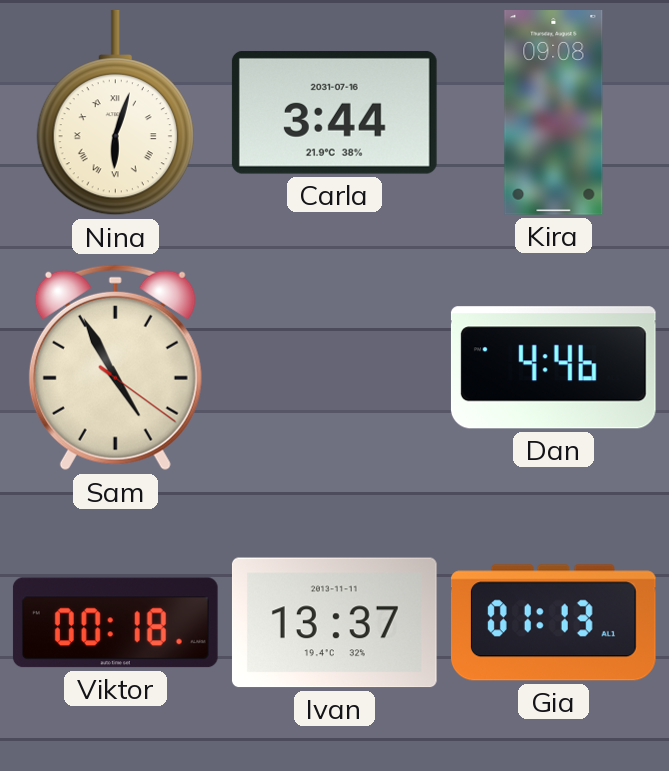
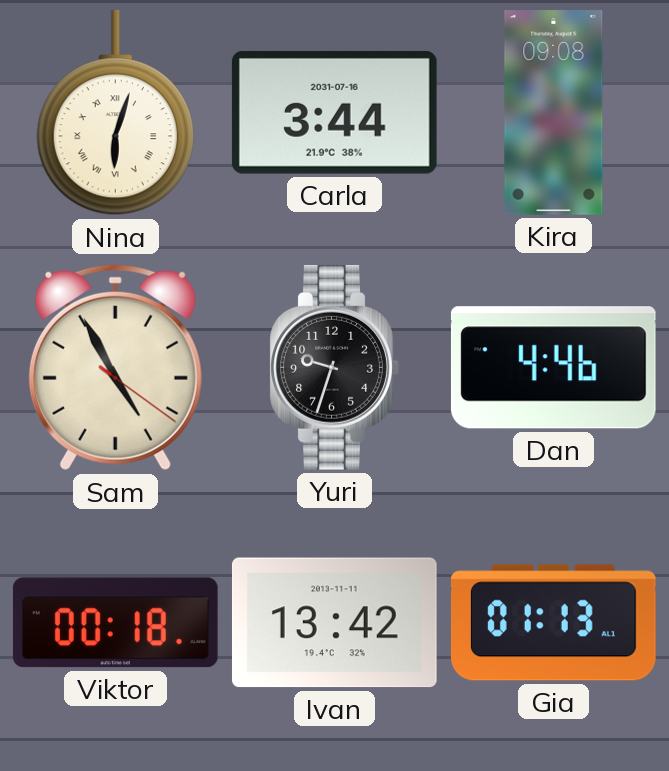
Yuri: none -> 9:33
Ivan: 13:37 -> 13:42
